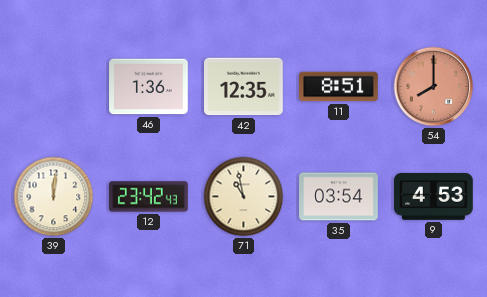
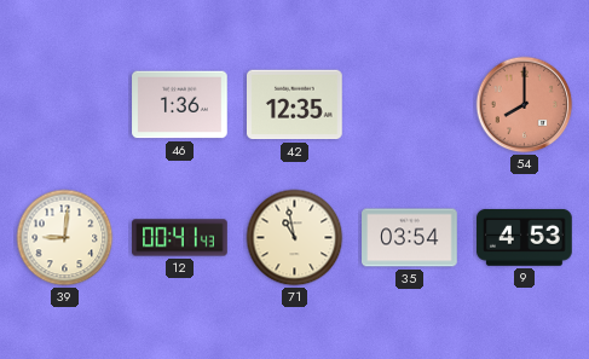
11: 8:51 -> none
39: 12:01 -> 9:01
12: 23:42 -> 00:41
